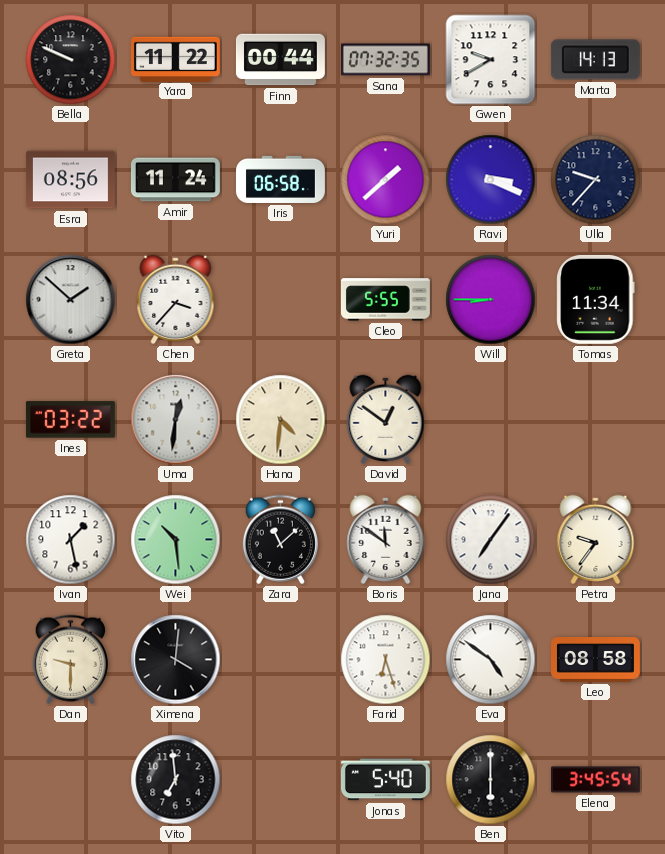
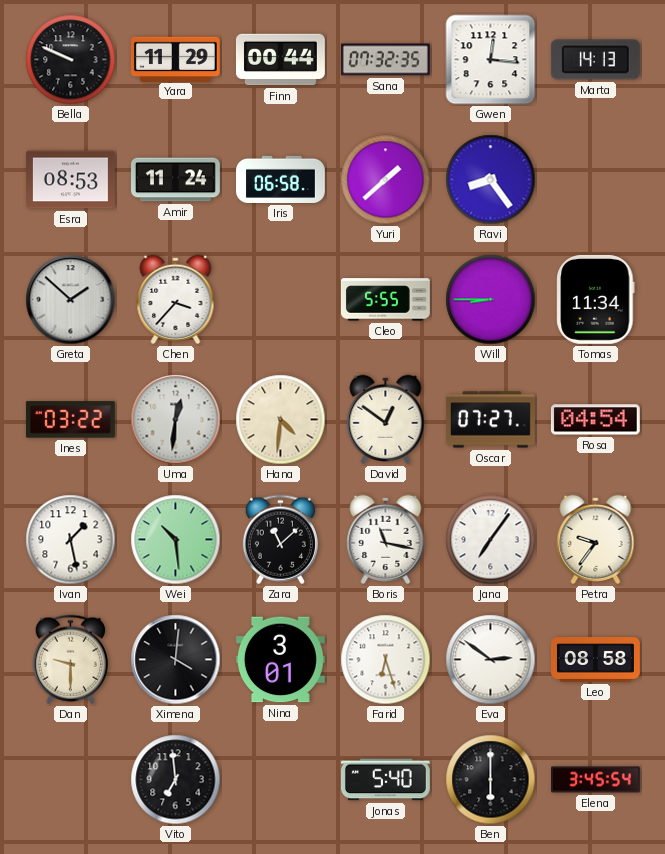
Yara: 11:22 -> 11:29
Gwen: 9:40 -> 12:16
Esra: 08:56 -> 08:53
Ravi: 3:19 -> 8:24
Ulla: 9:37 -> none
Oscar: none -> 07:27
Rosa: none -> 04:54
Boris: 11:51 -> 11:17
Nina: none -> 3:01
Eva: 4:51 -> 2:51
